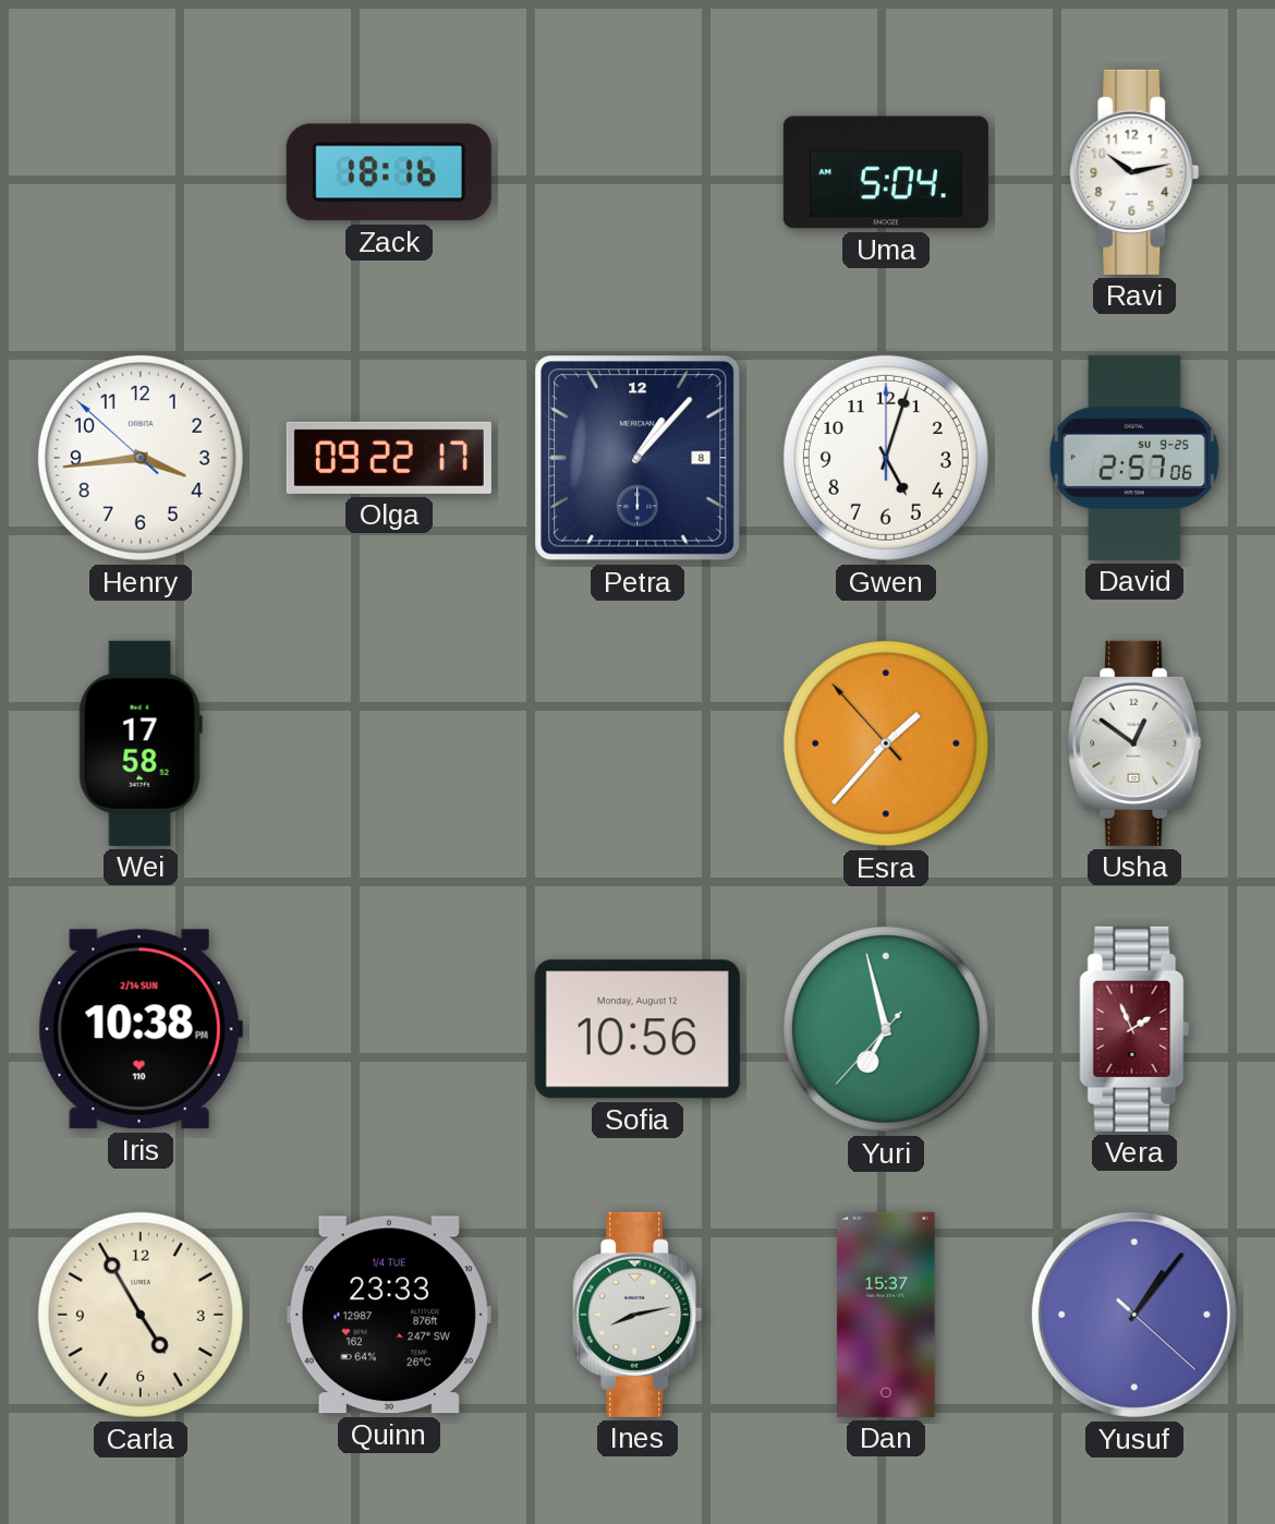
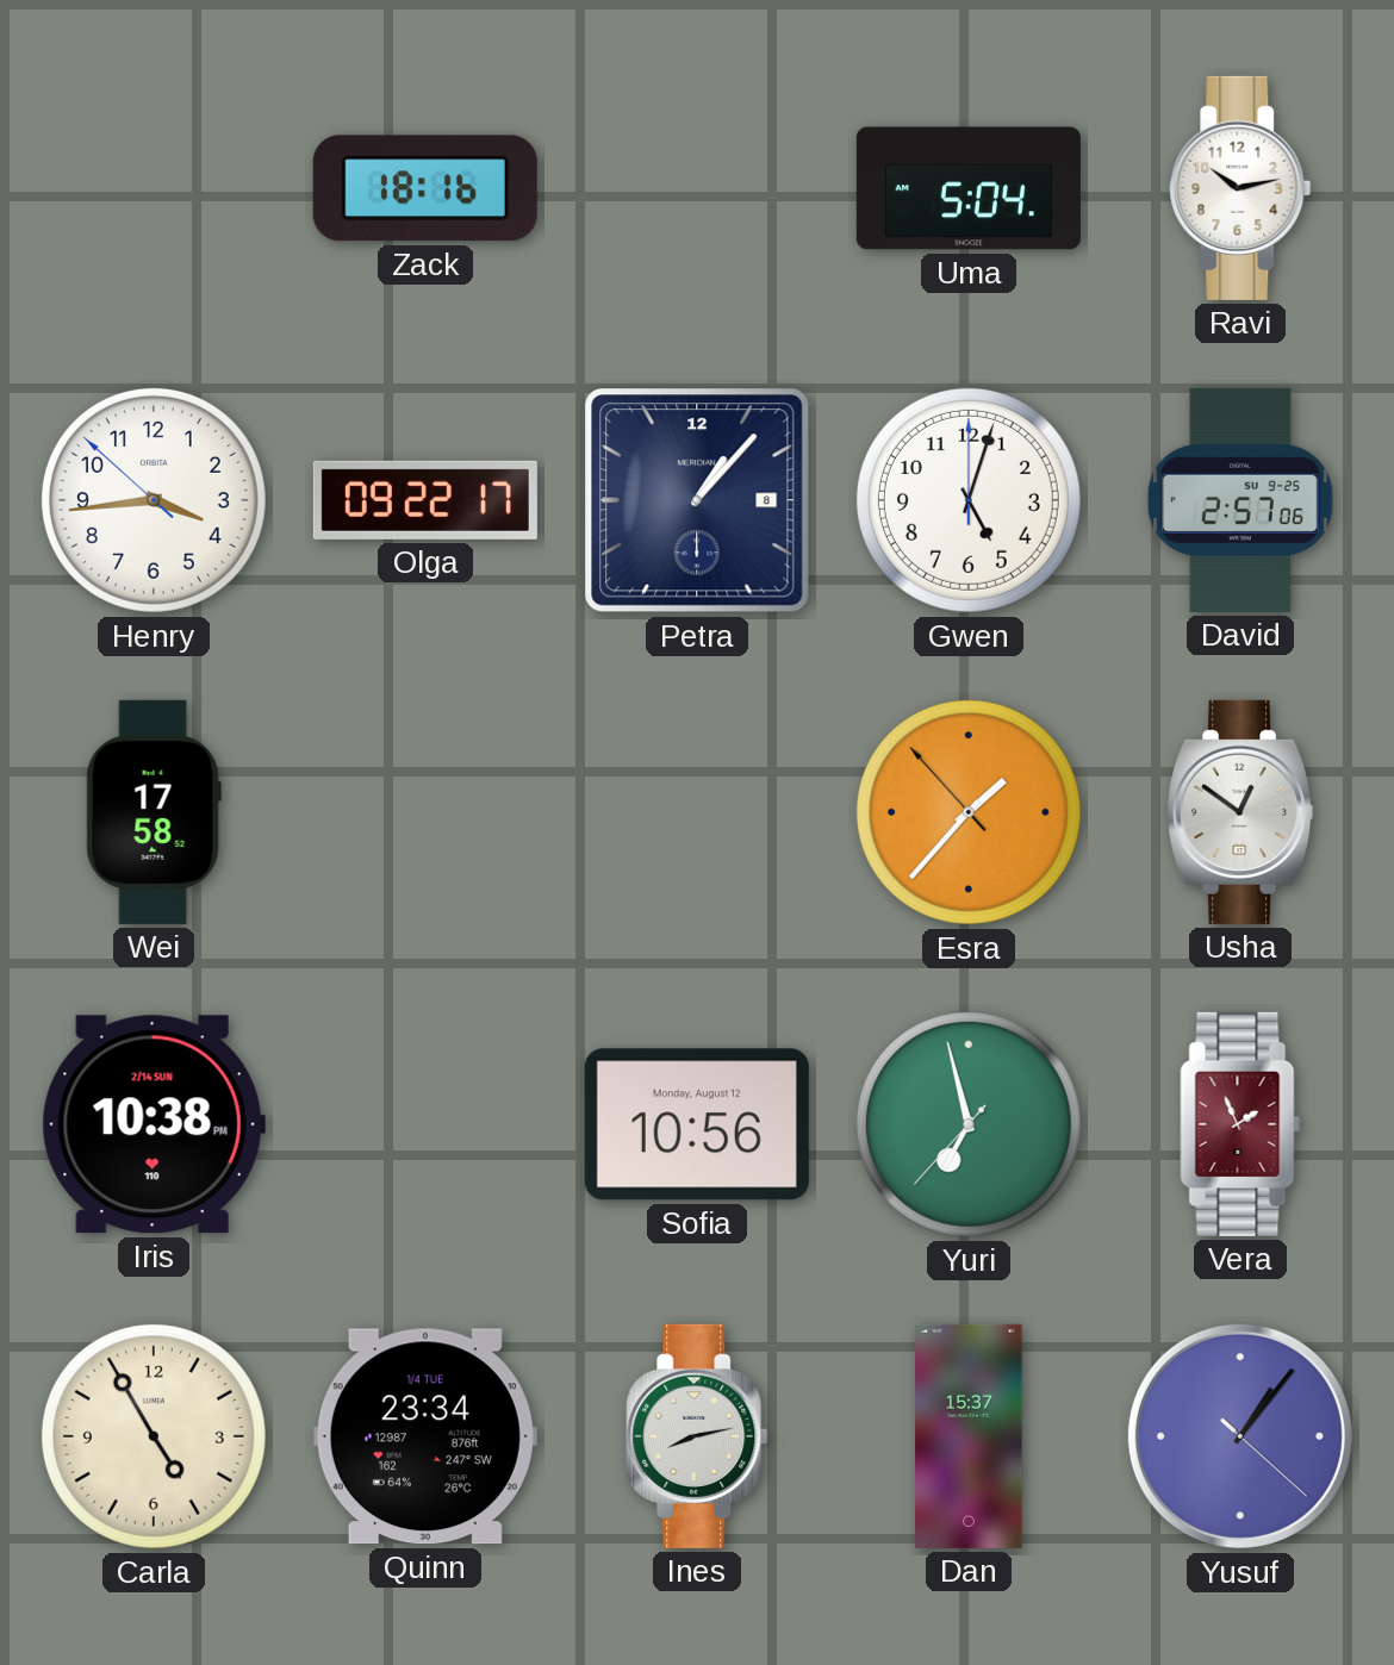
Quinn: 23:33 -> 23:34
